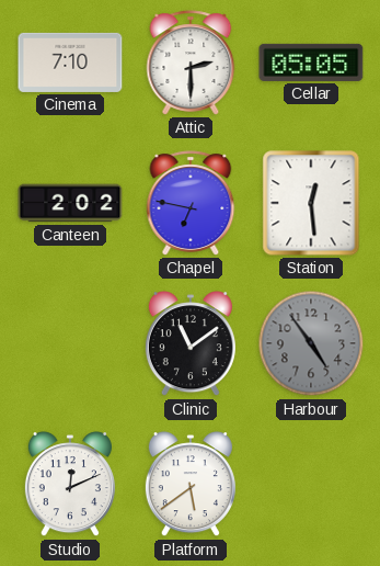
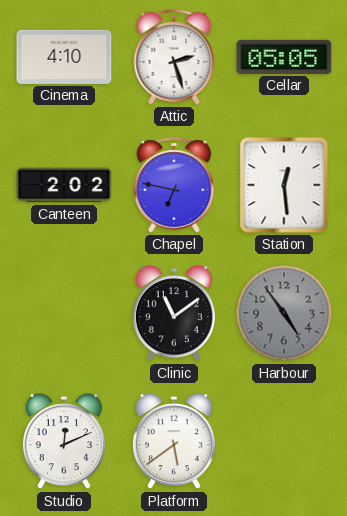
Cinema: 7:10 -> 4:10
Attic: 2:30 -> 2:27
